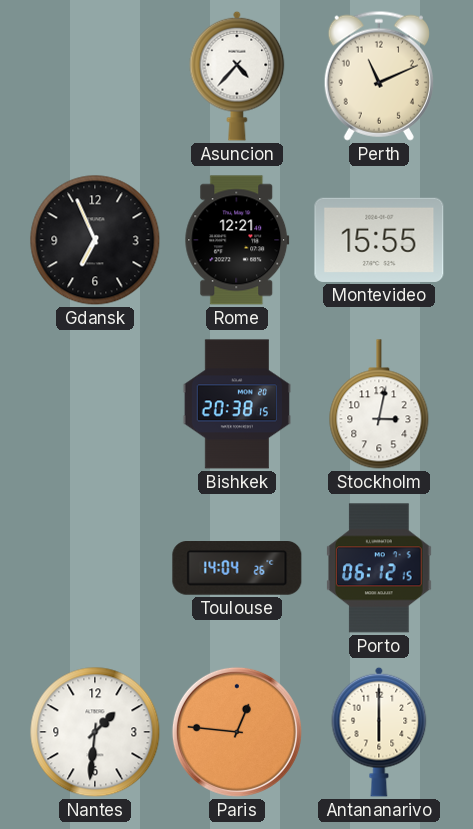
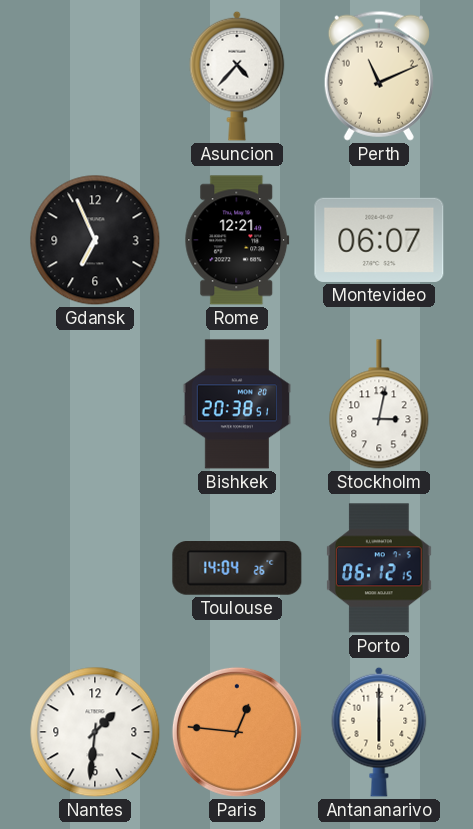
Montevideo: 15:55 -> 06:07
Bishkek: 20:38:15 -> 20:38:51
